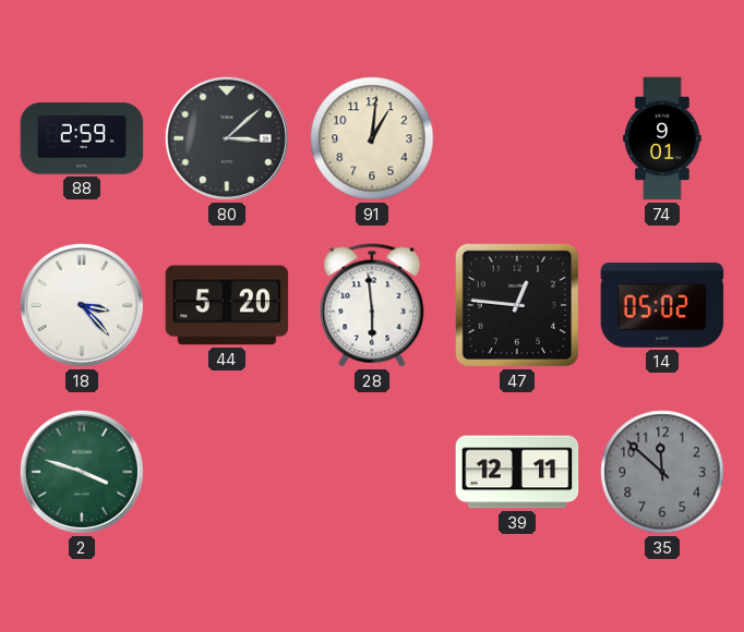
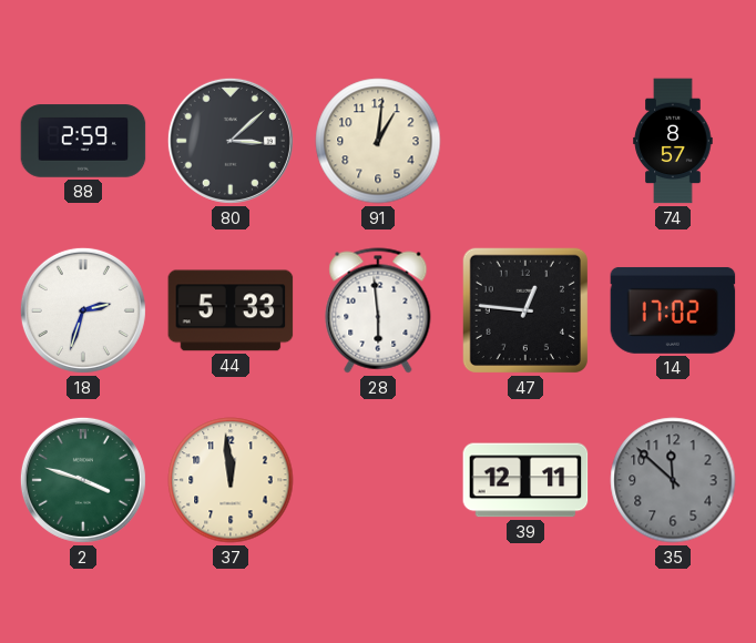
74: 9:01 -> 8:57
18: 3:23 -> 2:33
44: 5:20 -> 5:33
14: 05:02 -> 17:02
37: none -> 11:59
